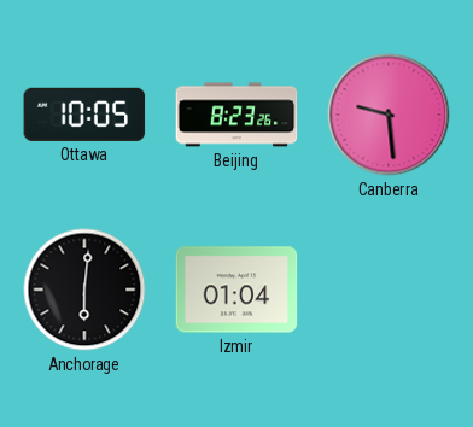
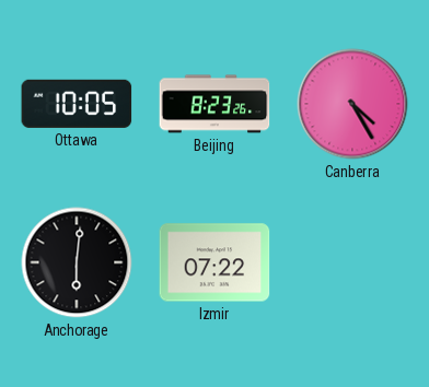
Canberra: 9:29 -> 4:25
Izmir: 01:04 -> 07:22
